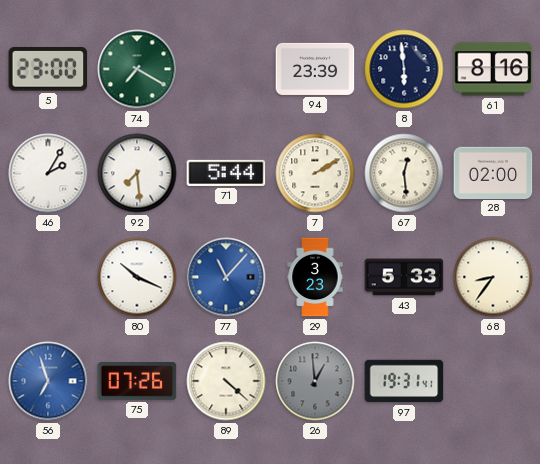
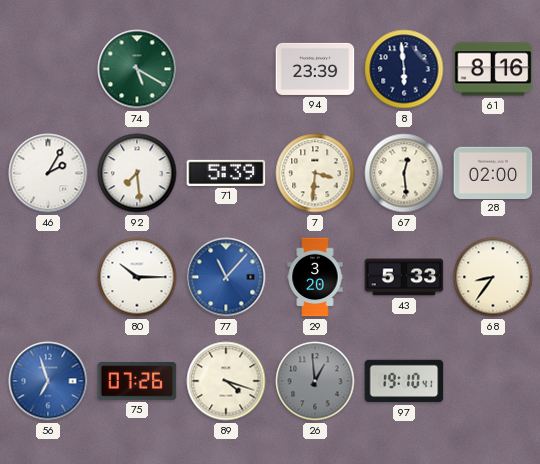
5: 23:00 -> none
74: 7:20 -> 5:20
71: 5:44 -> 5:39
7: 2:10 -> 3:31
80: 10:19 -> 10:15
29: 3:23 -> 3:20
89: 4:22 -> 4:18
97: 19:31 -> 19:10
